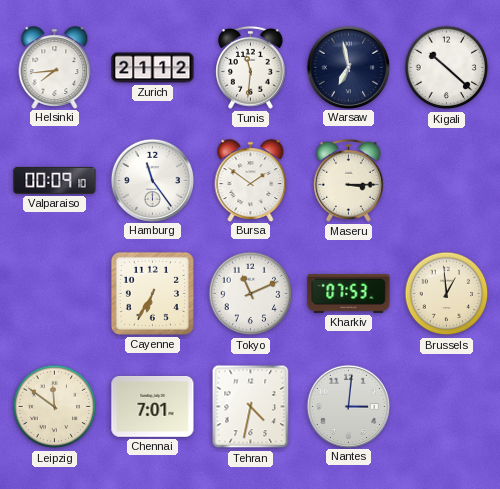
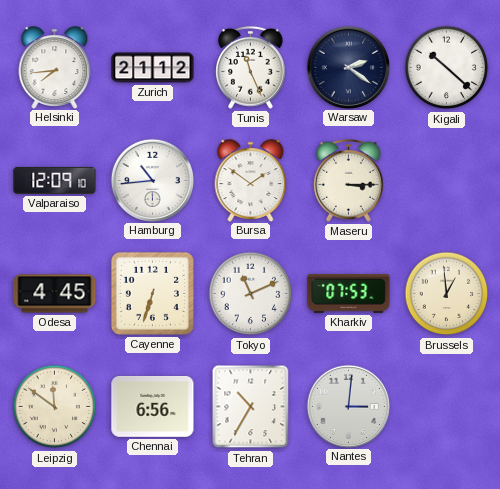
Tunis: 11:31 -> 11:26
Warsaw: 6:58 -> 2:21
Valparaiso: 00:09 -> 12:09
Hamburg: 11:24 -> 10:44
Odesa: none -> 4:45
Cayenne: 6:35 -> 6:33
Chennai: 7:01 -> 6:56
Tehran: 4:32 -> 10:35
